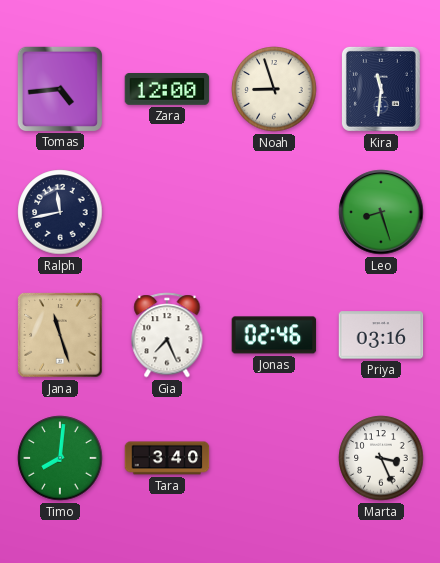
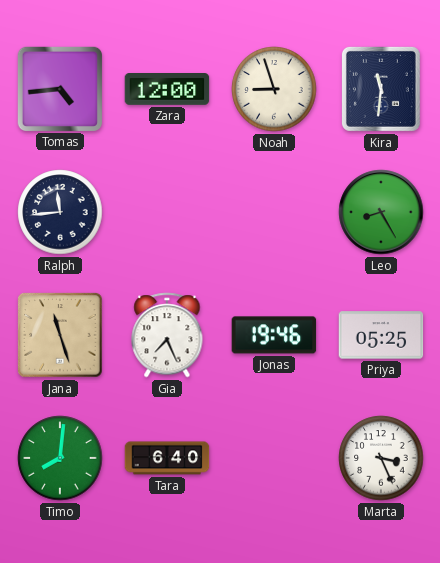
Ralph: 11:43 -> 11:44
Leo: 8:27 -> 8:25
Jonas: 02:46 -> 19:46
Priya: 03:16 -> 05:25
Tara: 3:40 -> 6:40
